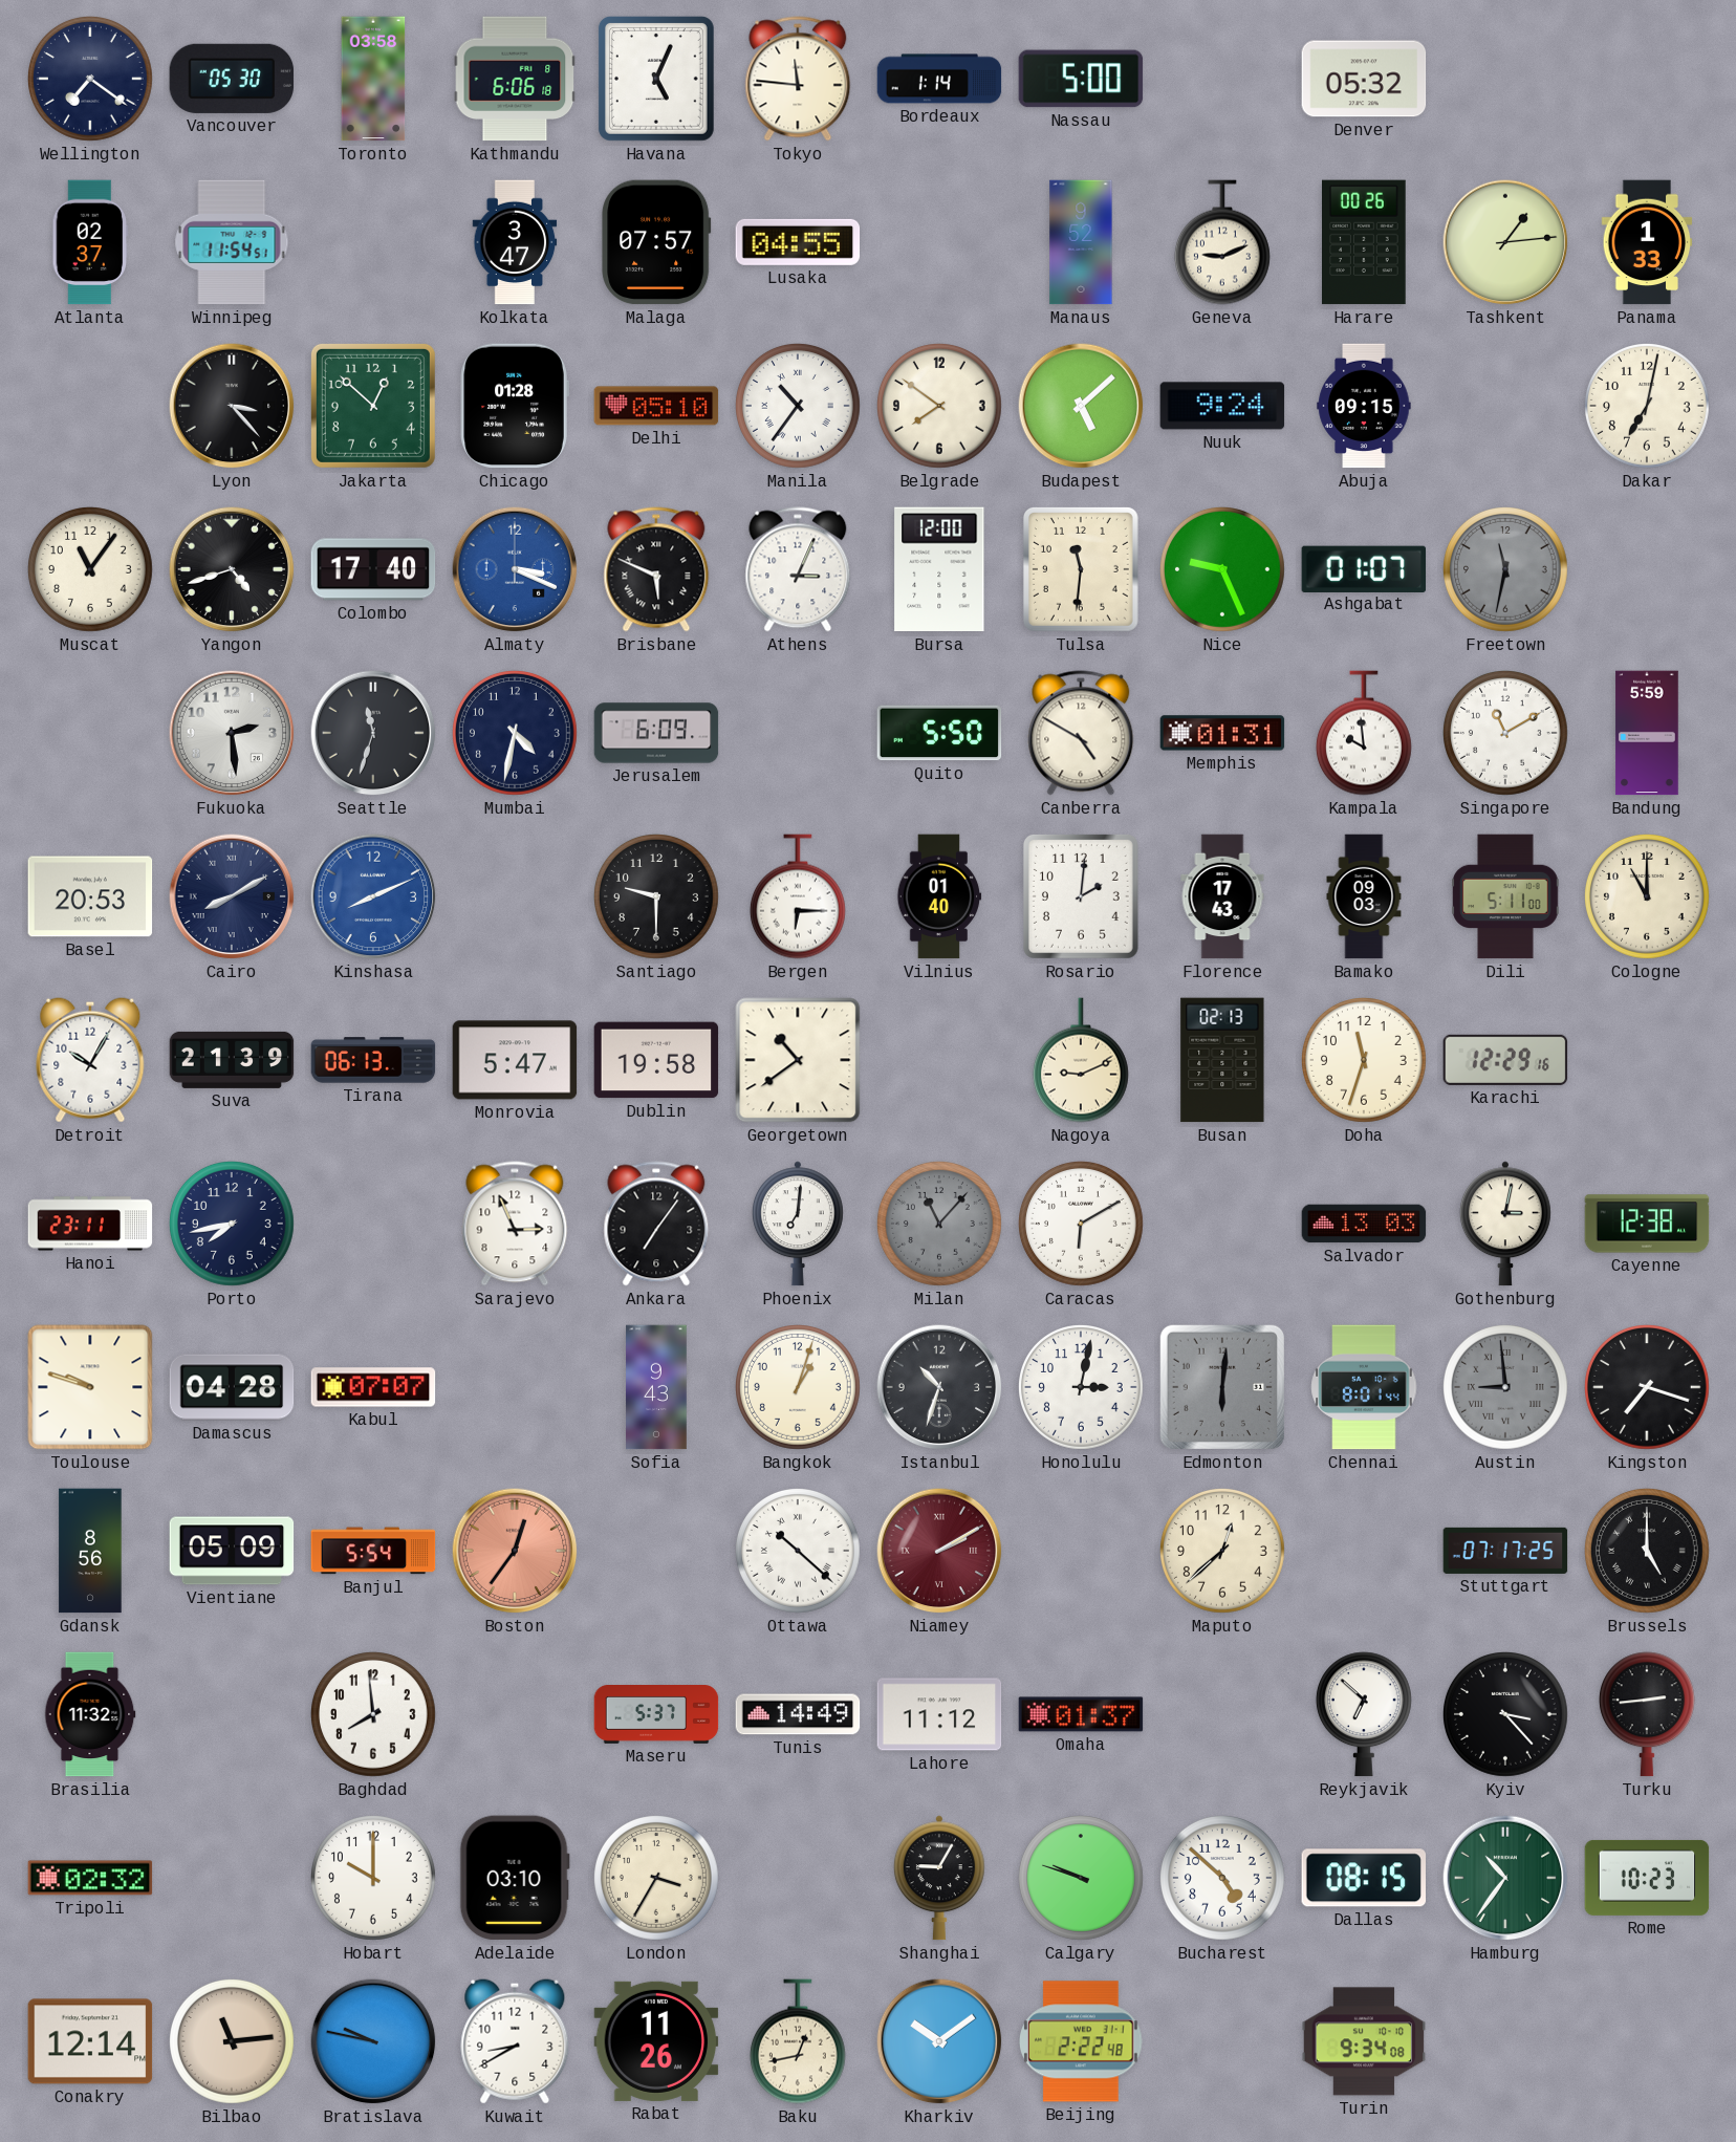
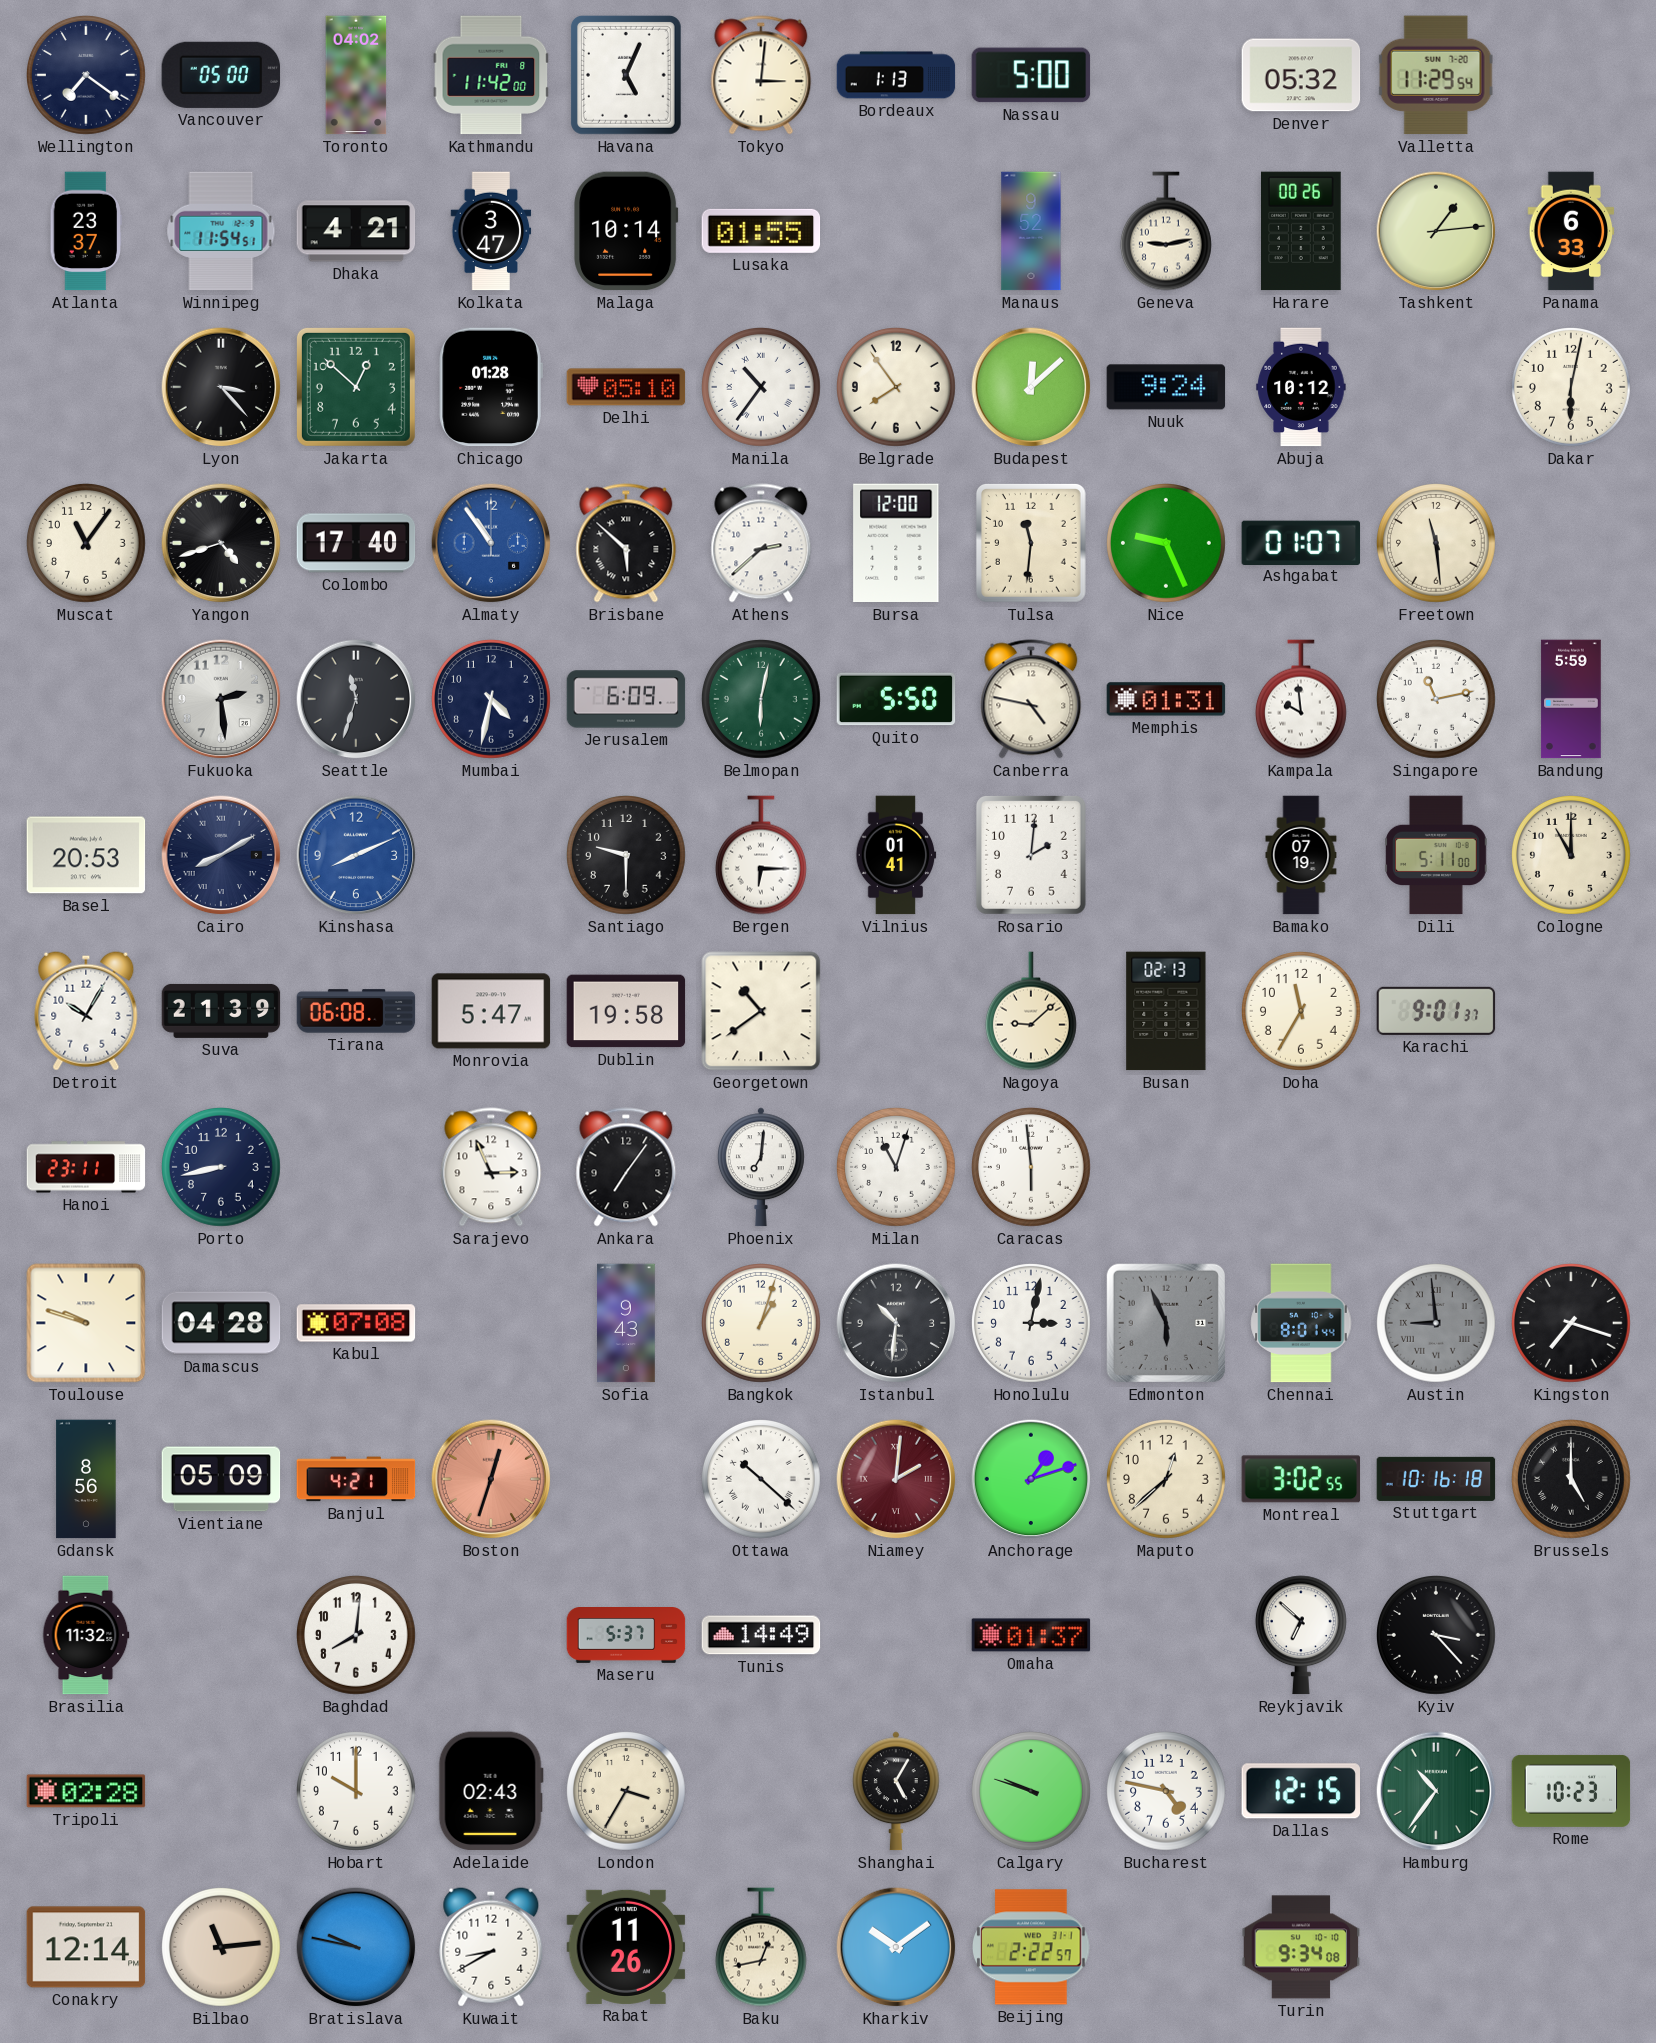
Vancouver: 05:30 -> 05:00
Toronto: 03:58 -> 04:02
Kathmandu: 6:06 -> 11:42
Tokyo: 11:46 -> 3:01
Bordeaux: 1:14 -> 1:13
Valletta: none -> 11:29
Atlanta: 02:37 -> 23:37
Dhaka: none -> 4:21
Malaga: 07:57 -> 10:14
Lusaka: 04:55 -> 01:55
Geneva: 9:11 -> 9:13
Panama: 1:33 -> 6:33
Belgrade: 7:51 -> 7:54
Budapest: 5:08 -> 12:08
Abuja: 09:15 -> 10:12
Dakar: 7:02 -> 6:02
Almaty: 3:19 -> 10:54
Brisbane: 5:49 -> 5:52
Athens: 3:04 -> 2:38
Freetown: 11:32 -> 11:29
Freetown dial: grey -> cream
Belmopan: none -> 6:02
Canberra: 4:50 -> 4:47
Singapore: 11:10 -> 11:13
Vilnius: 01:40 -> 01:41
Florence: 17:43 -> none
Bamako: 09:03 -> 07:19
Tirana: 06:13 -> 06:08
Nagoya: 9:11 -> 9:08
Doha: 11:33 -> 11:35
Karachi: 12:29 -> 9:01
Porto: 7:43 -> 8:43
Milan: 11:07 -> 11:03
Milan dial: grey -> white
Caracas: 6:10 -> 5:59
Salvador: 13:03 -> none
Gothenburg: 3:02 -> none
Cayenne: 12:38 -> none
Kabul: 07:07 -> 07:08
Istanbul: 10:33 -> 10:31
Edmonton: 6:01 -> 5:56
Banjul: 5:54 -> 4:21
Boston: 12:36 -> 12:33
Niamey: 2:10 -> 2:01
Anchorage: none -> 1:12
Montreal: none -> 3:02
Stuttgart: 07:17 -> 10:16
Baghdad: 7:59 -> 8:01
Lahore: 11:12 -> none
Turku: 2:44 -> none
Tripoli: 02:32 -> 02:28
Adelaide: 03:10 -> 02:43
Shanghai: 9:05 -> 5:05
Bucharest: 4:52 -> 4:47
Dallas: 08:15 -> 12:15
Beijing: 2:22:48 -> 2:22:57
